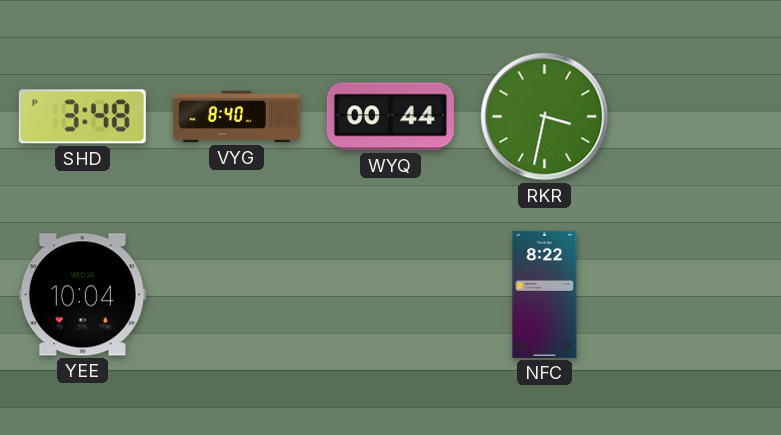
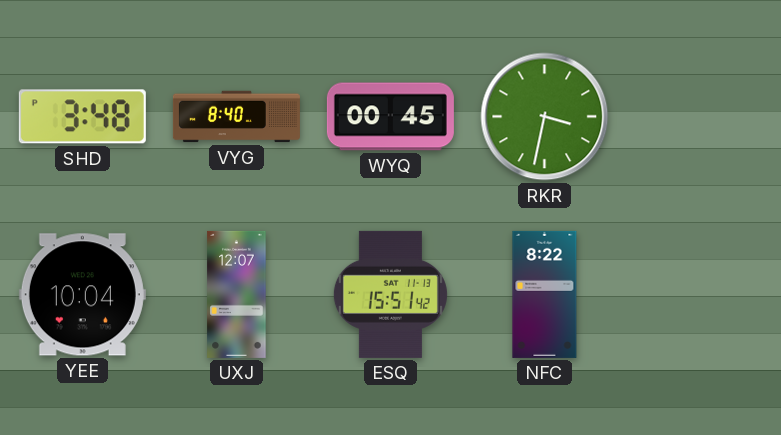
WYQ: 00:44 -> 00:45
UXJ: none -> 12:07
ESQ: none -> 15:51
